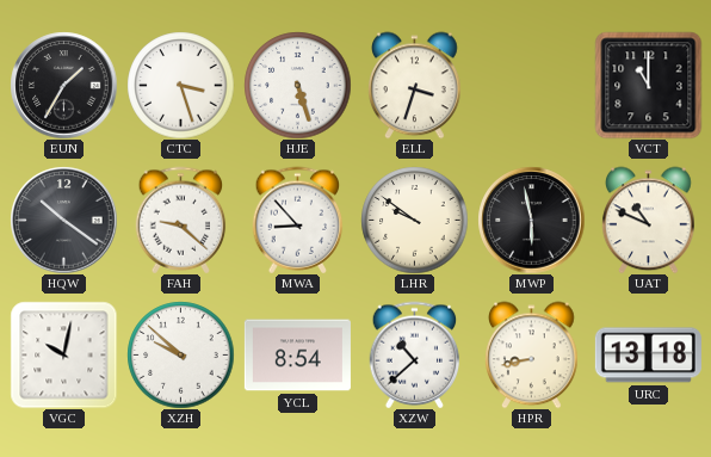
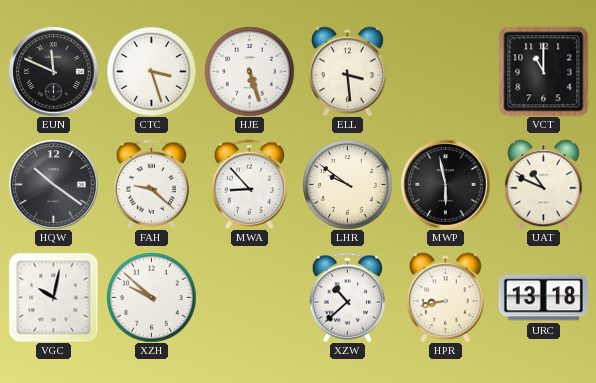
EUN: 1:35 -> 11:49
ELL: 3:33 -> 3:29
YCL: 8:54 -> none
